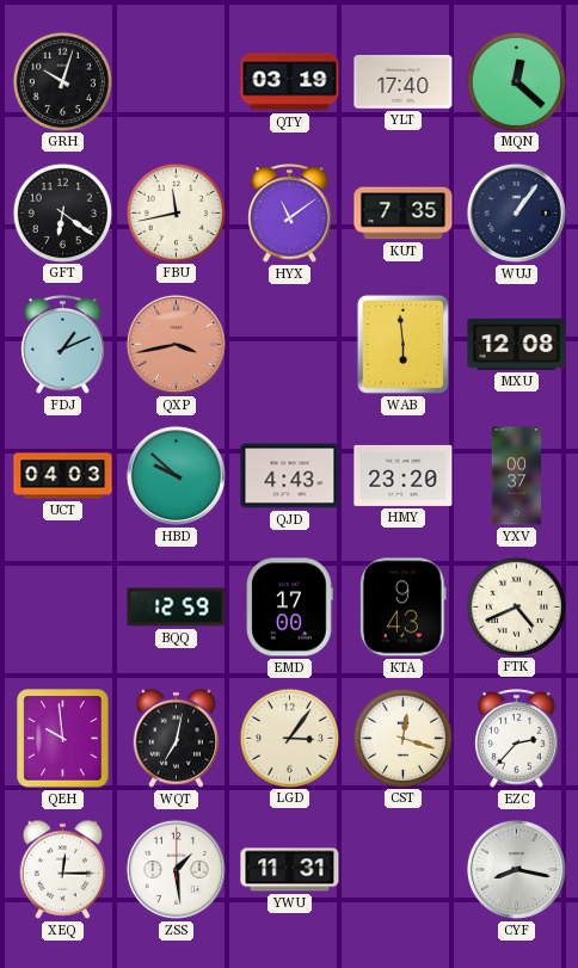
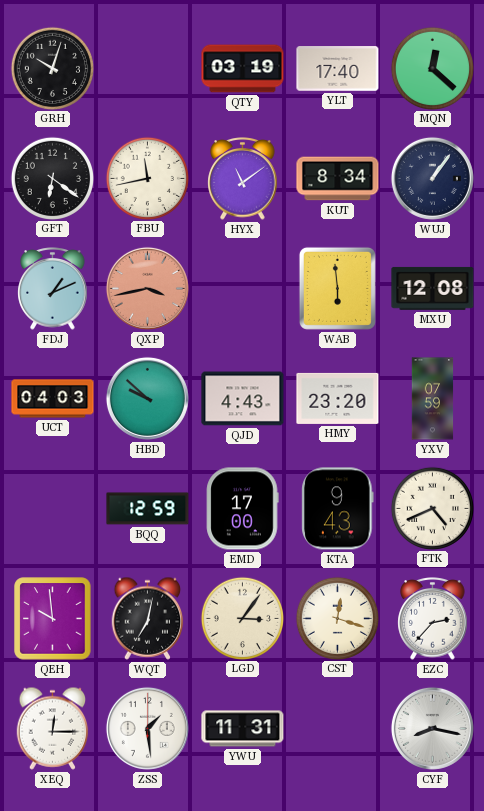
KUT: 7:35 -> 8:34
YXV: 00:37 -> 07:59
